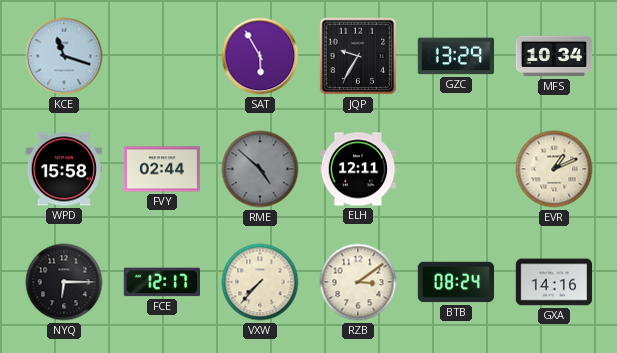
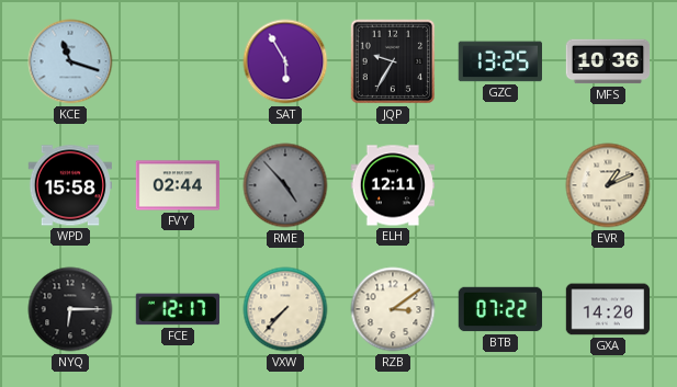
GZC: 13:29 -> 13:25
MFS: 10:34 -> 10:36
RME: 4:52 -> 4:53
BTB: 08:24 -> 07:22
GXA: 14:16 -> 14:20
